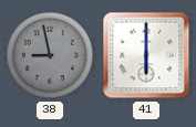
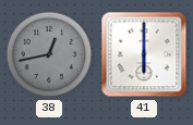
38: 8:58 -> 12:43
